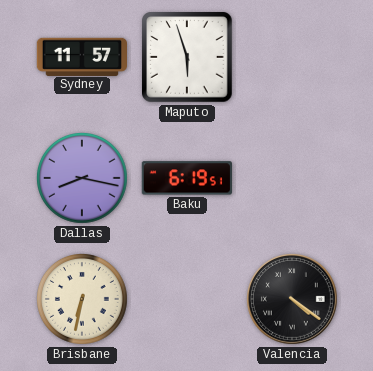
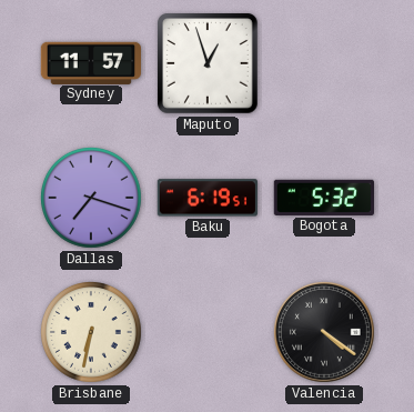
Maputo: 5:57 -> 12:57
Dallas: 8:17 -> 7:18
Bogota: none -> 5:32
